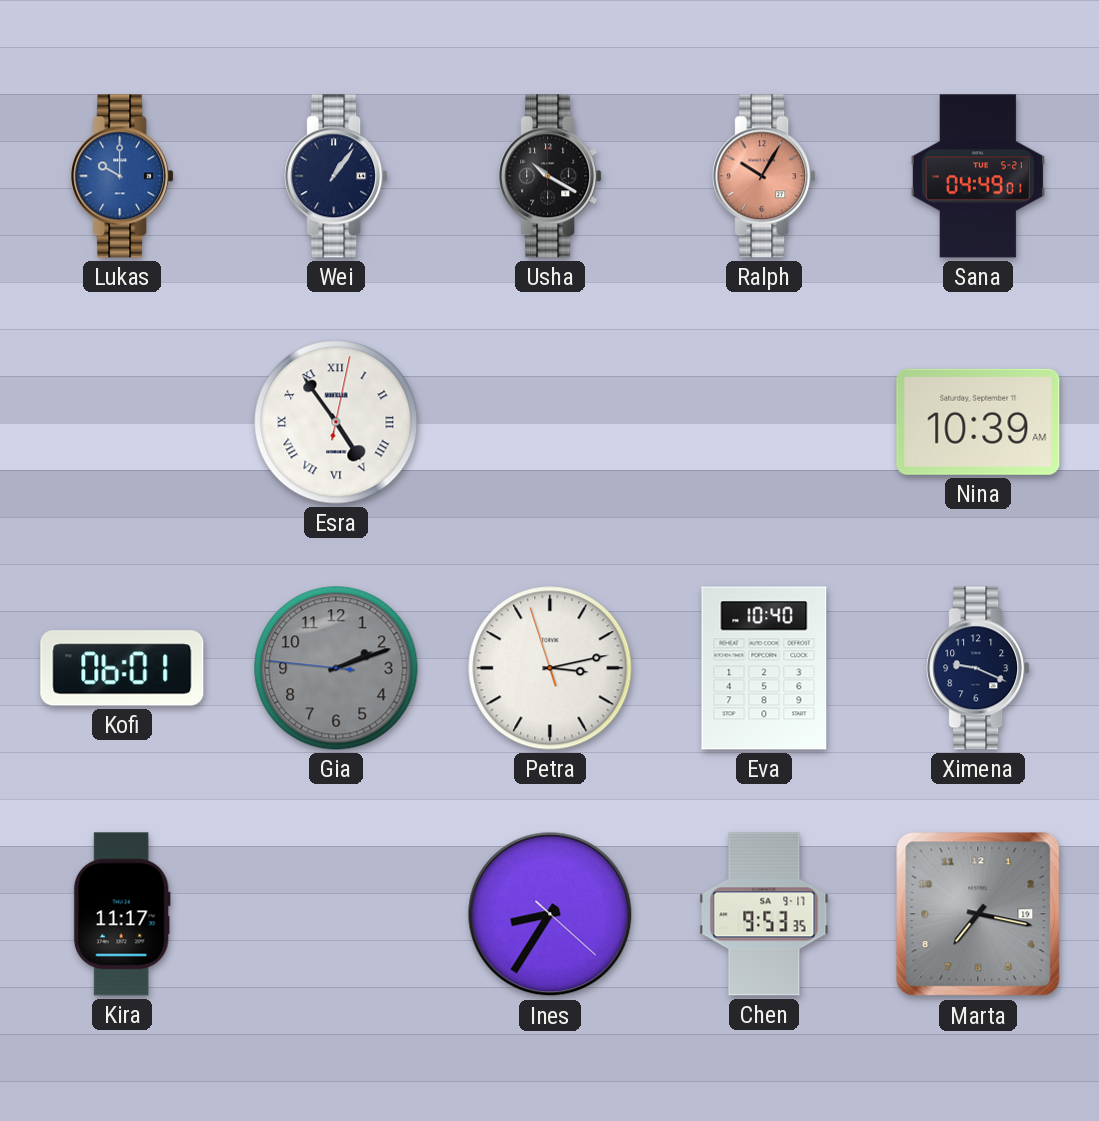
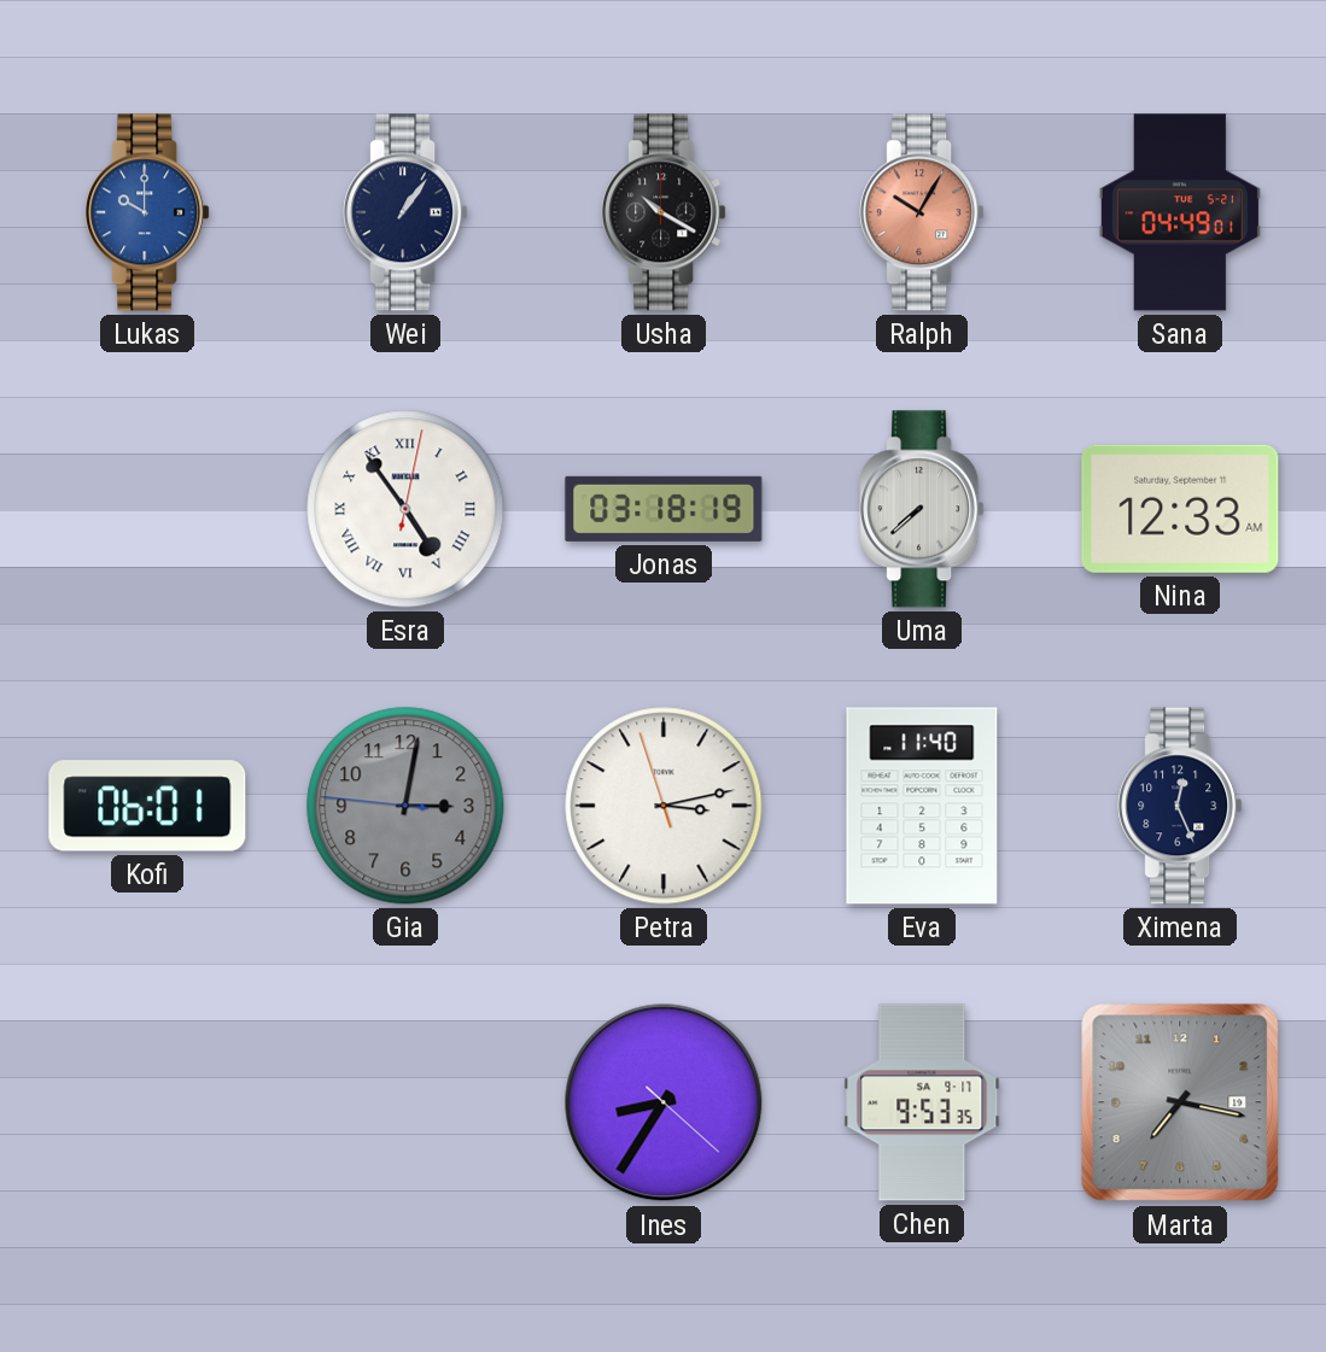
Jonas: none -> 03:18
Uma: none -> 7:38
Nina: 10:39 -> 12:33
Gia: 2:11 -> 3:01
Eva: 10:40 -> 11:40
Ximena: 9:19 -> 12:26
Kira: 11:17 -> none
